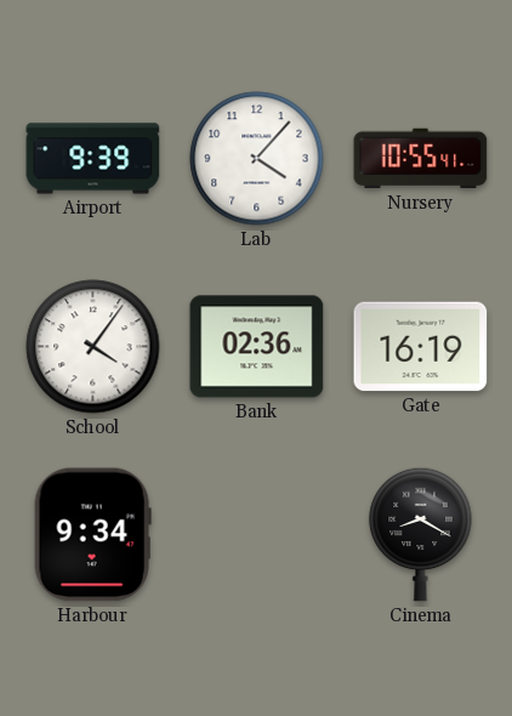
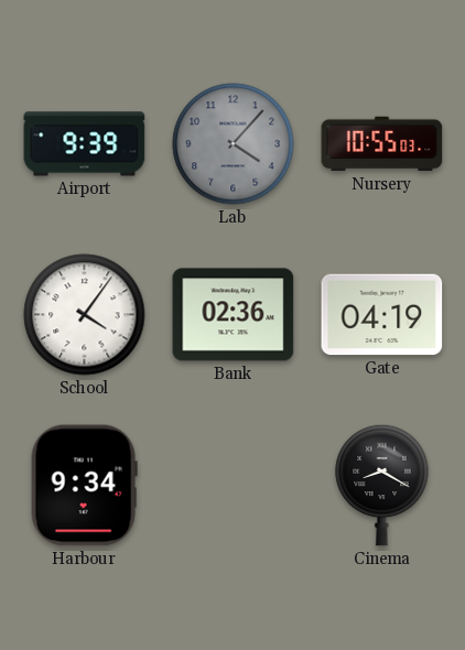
Lab dial: white -> grey
Nursery: 10:55:41 -> 10:55:03
Gate: 16:19 -> 04:19
